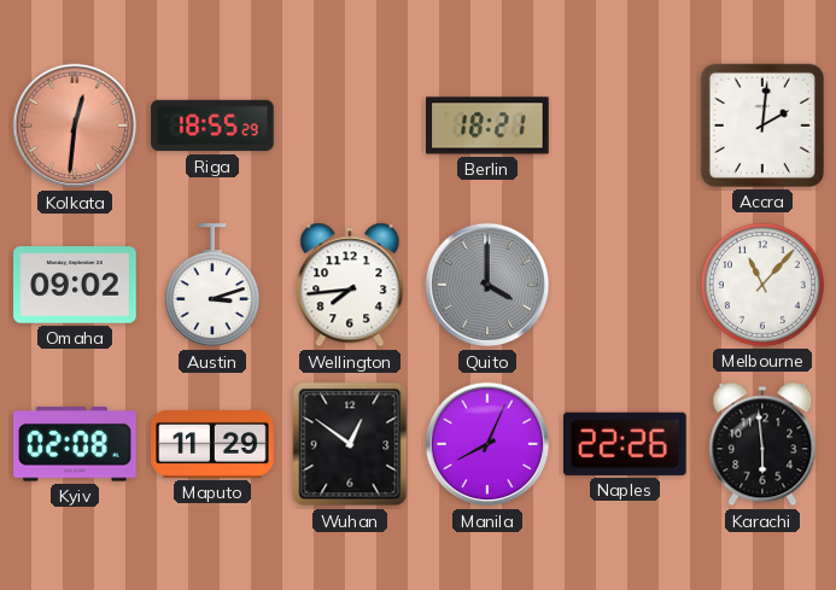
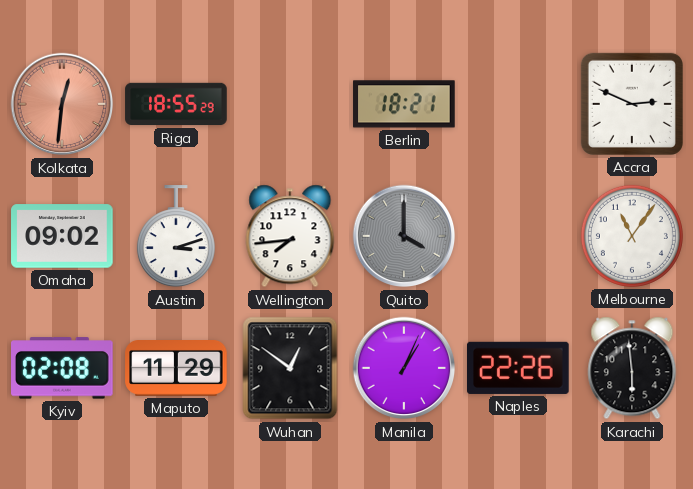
Accra: 2:01 -> 2:49
Melbourne: 11:07 -> 11:06
Manila: 8:04 -> 1:04
